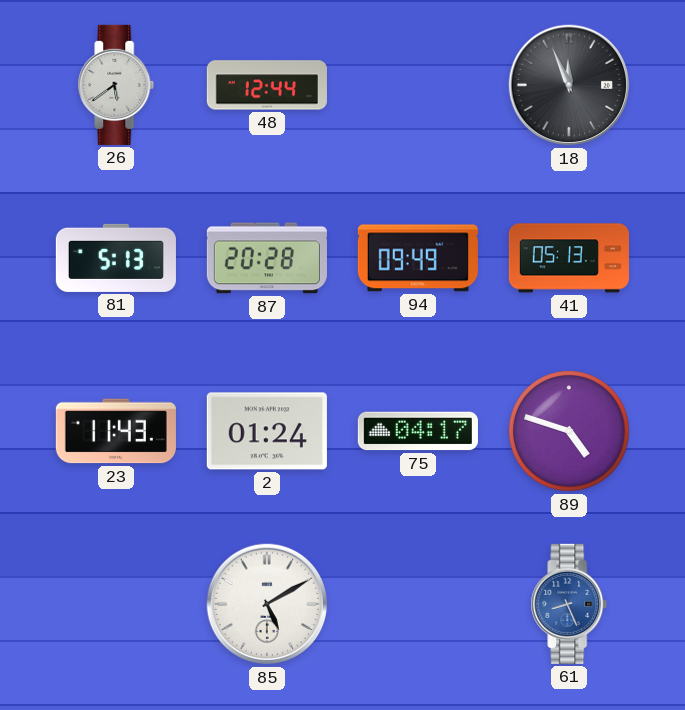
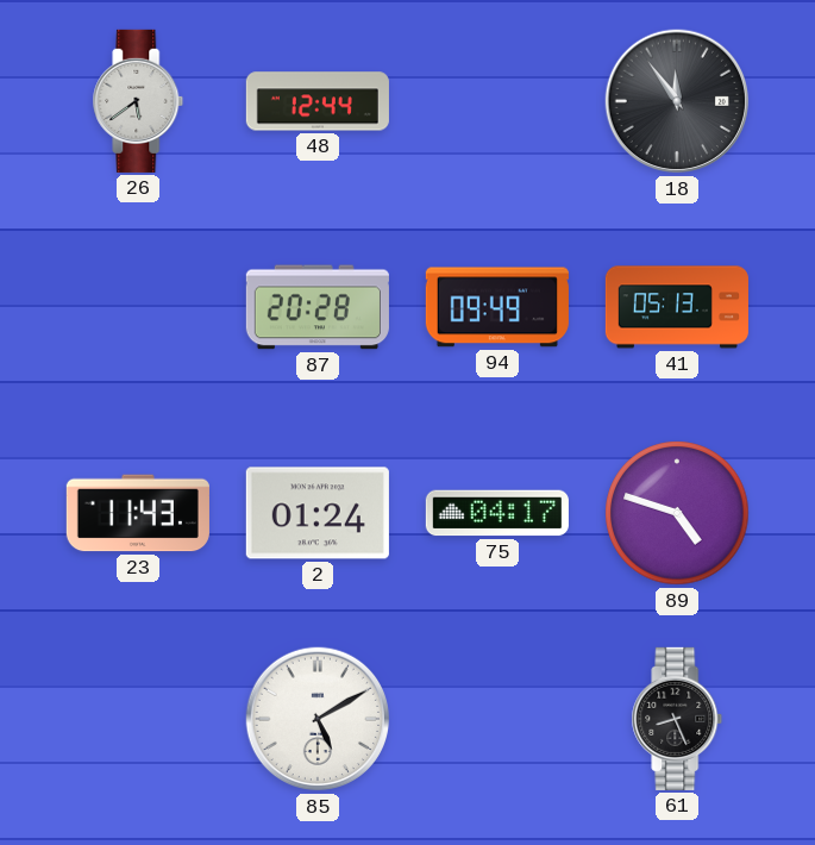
18: 11:56 -> 11:54
81: 5:13 -> none
61 dial: blue -> black
